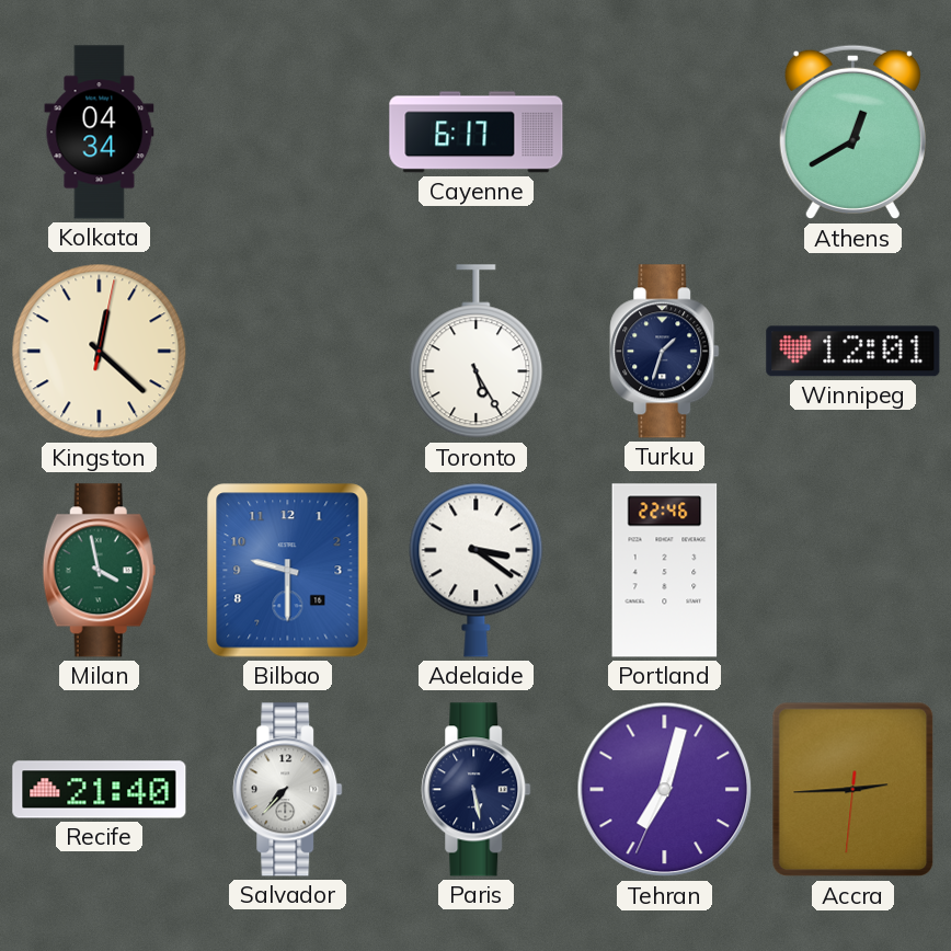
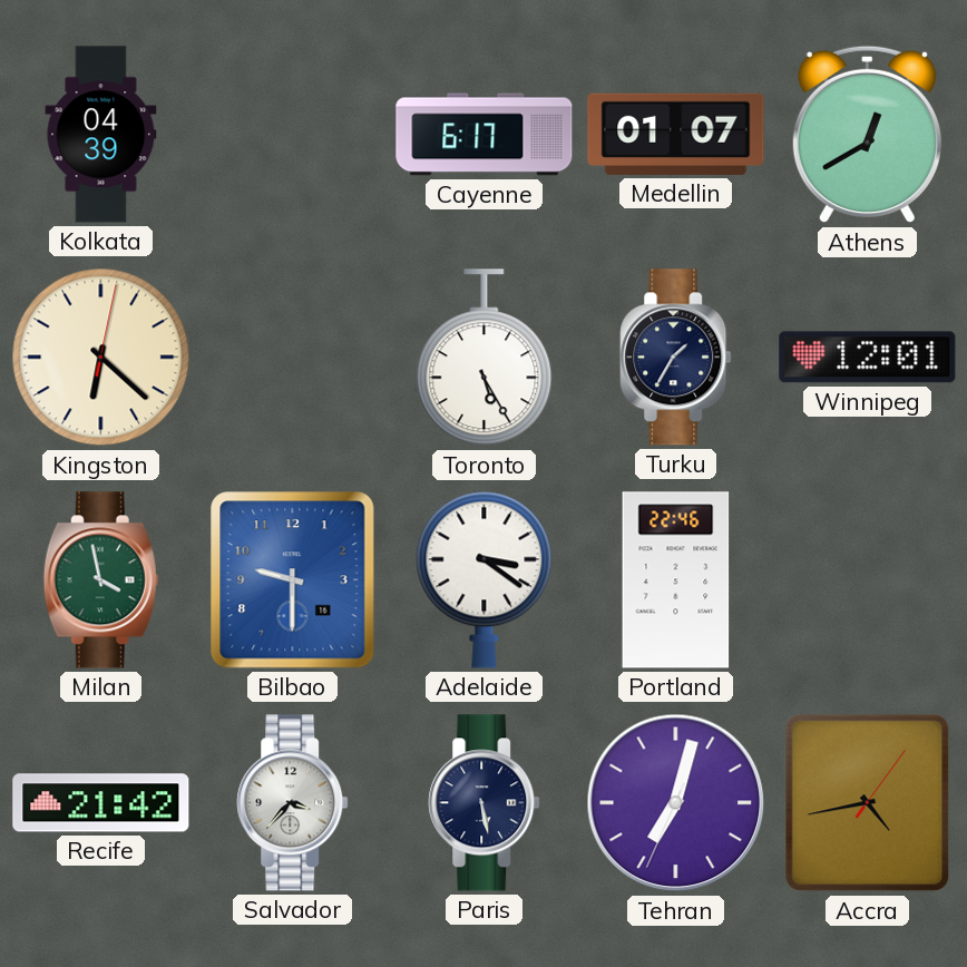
Kolkata: 04:34 -> 04:39
Medellin: none -> 01:07
Kingston: 12:22 -> 6:22
Turku: 1:33 -> 1:35
Recife: 21:40 -> 21:42
Salvador: 7:37 -> 3:37
Accra: 2:44 -> 4:43
